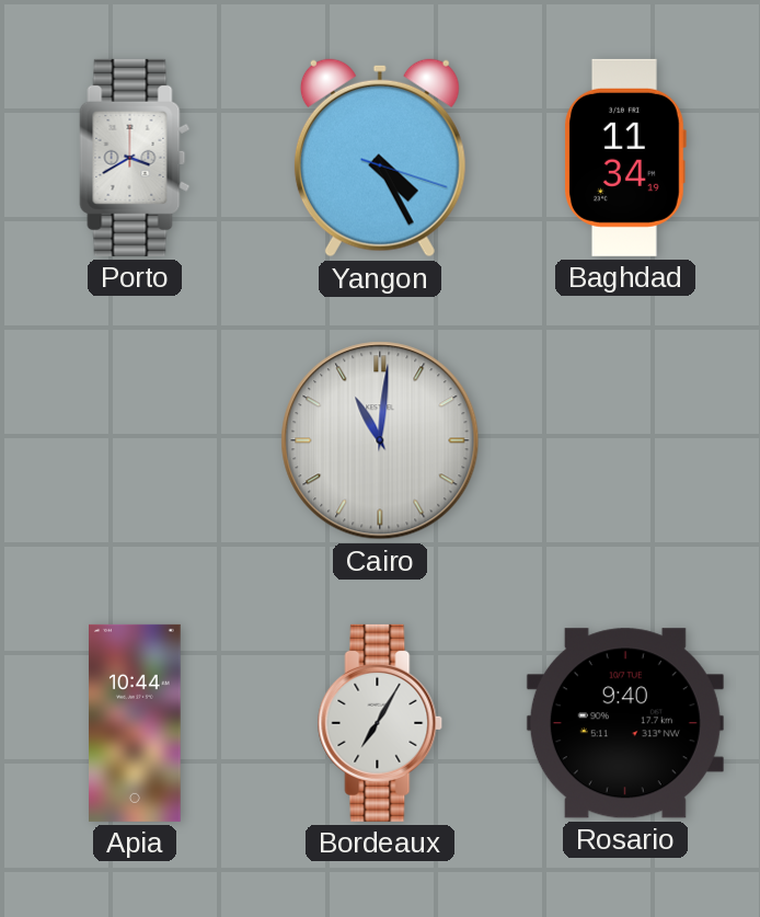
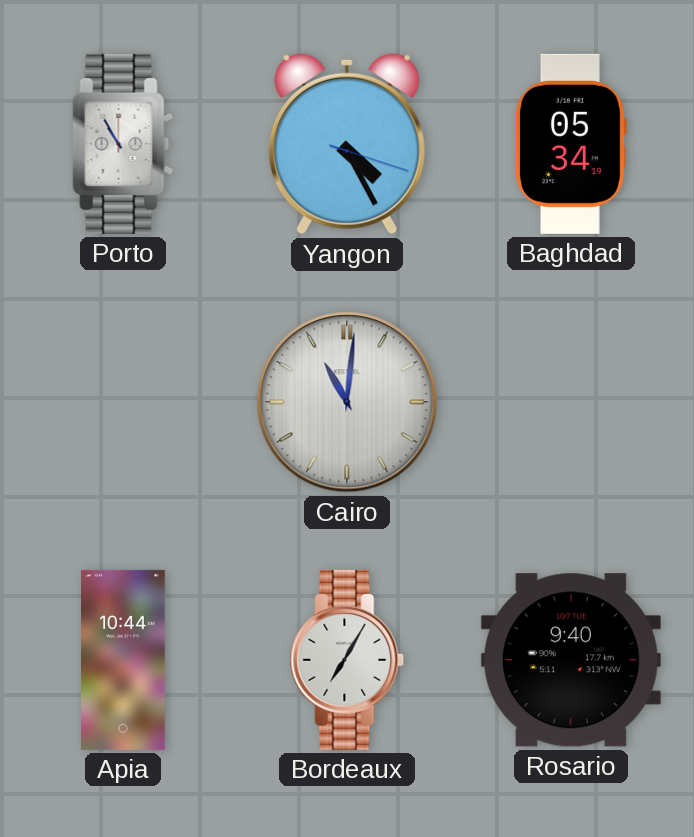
Porto: 3:40 -> 10:55
Baghdad: 11:34 -> 05:34
